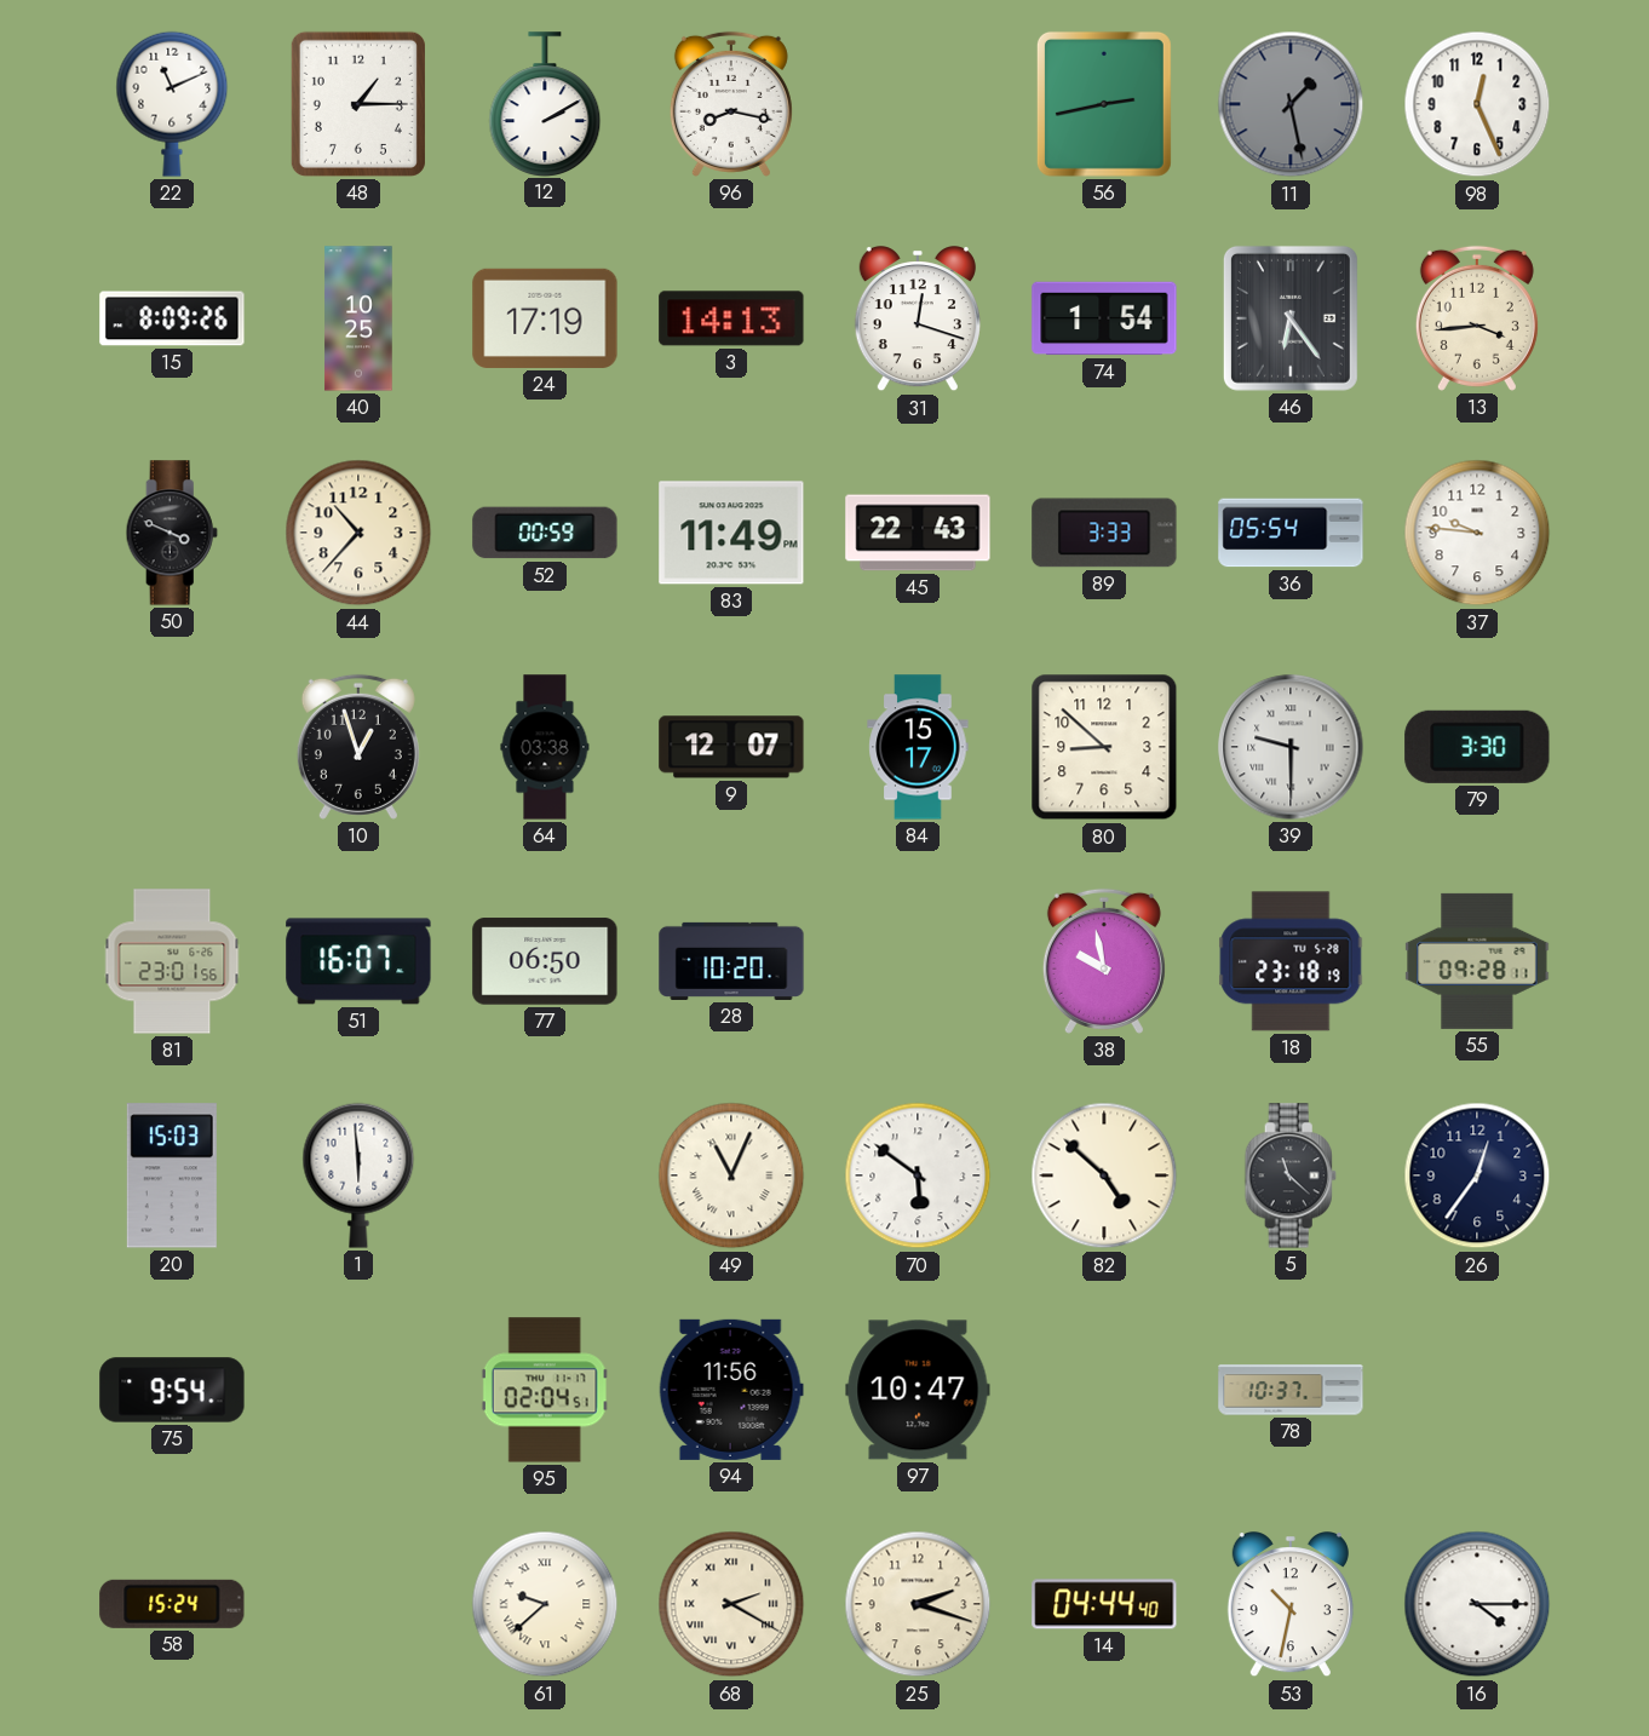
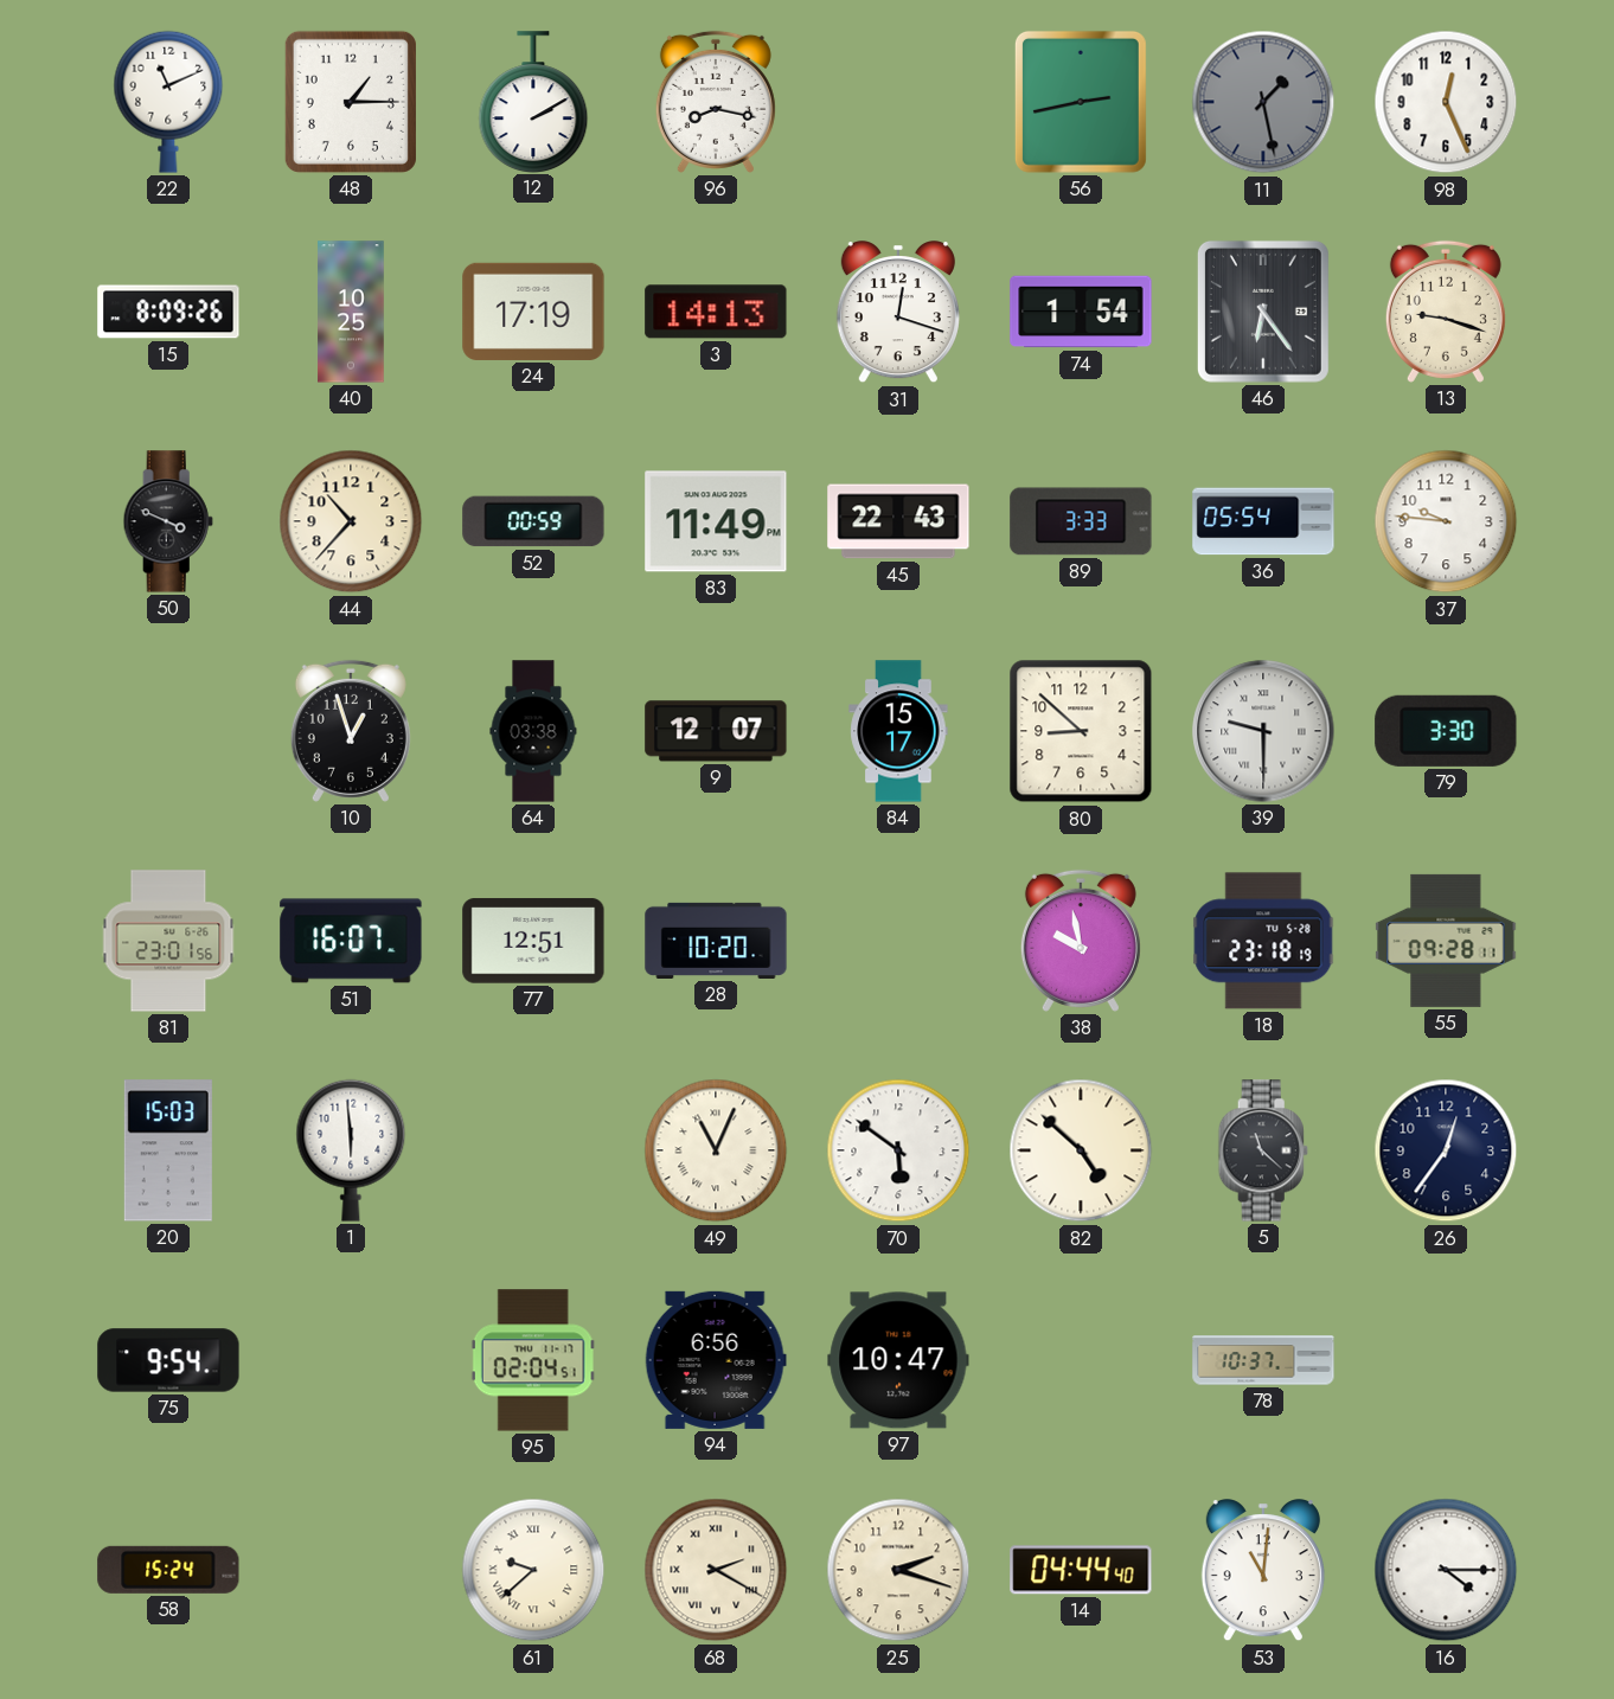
13: 3:44 -> 9:18
77: 06:50 -> 12:51
94: 11:56 -> 6:56
53: 10:32 -> 11:01
